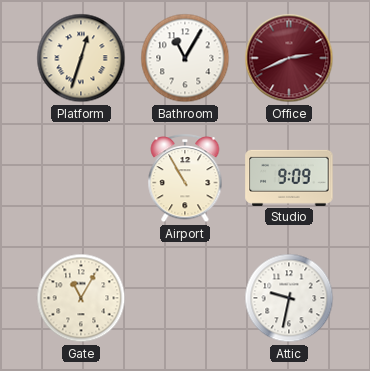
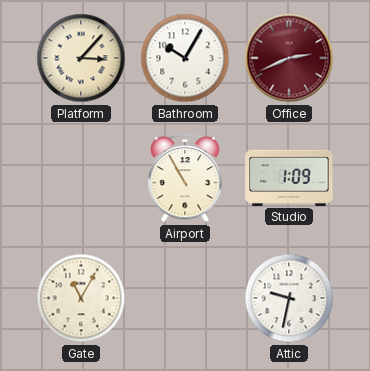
Platform: 12:33 -> 3:07
Bathroom: 11:05 -> 10:05
Studio: 9:09 -> 1:09
